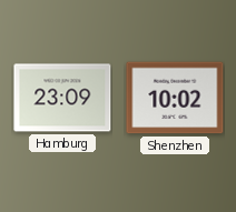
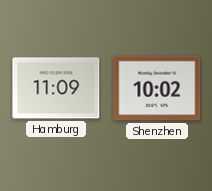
Hamburg: 23:09 -> 11:09
